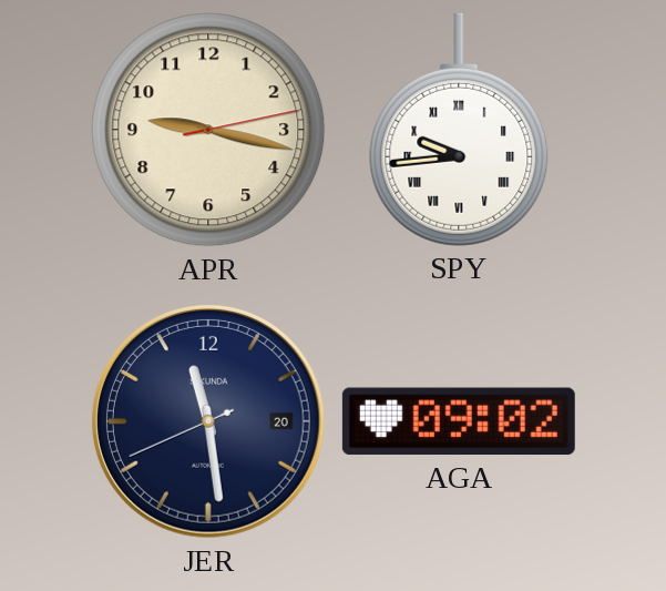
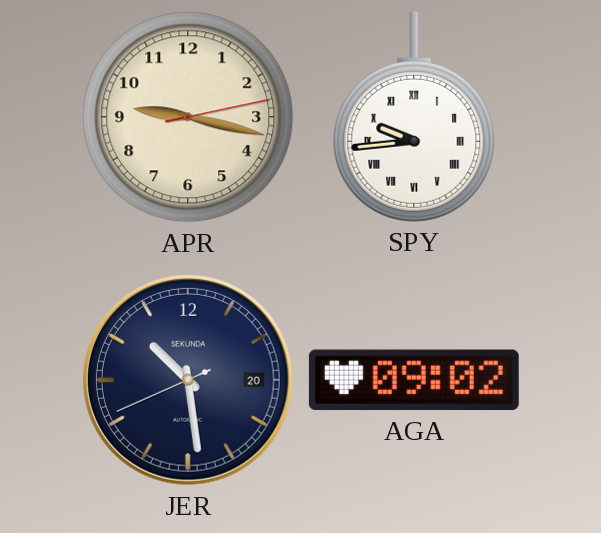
JER: 11:28 -> 10:28
